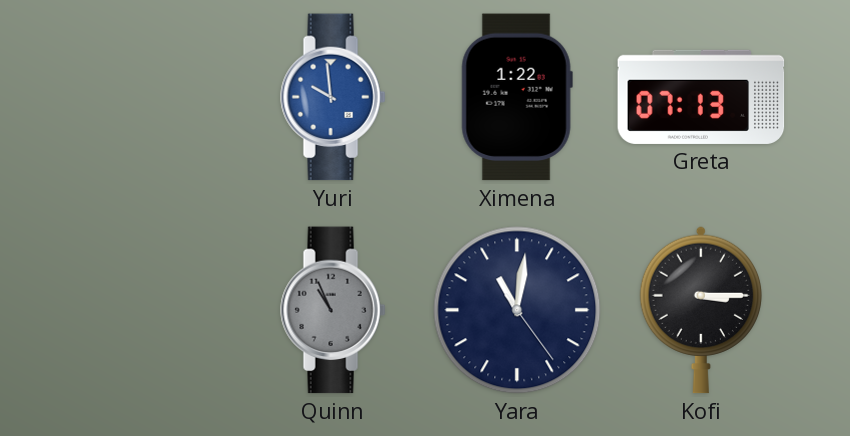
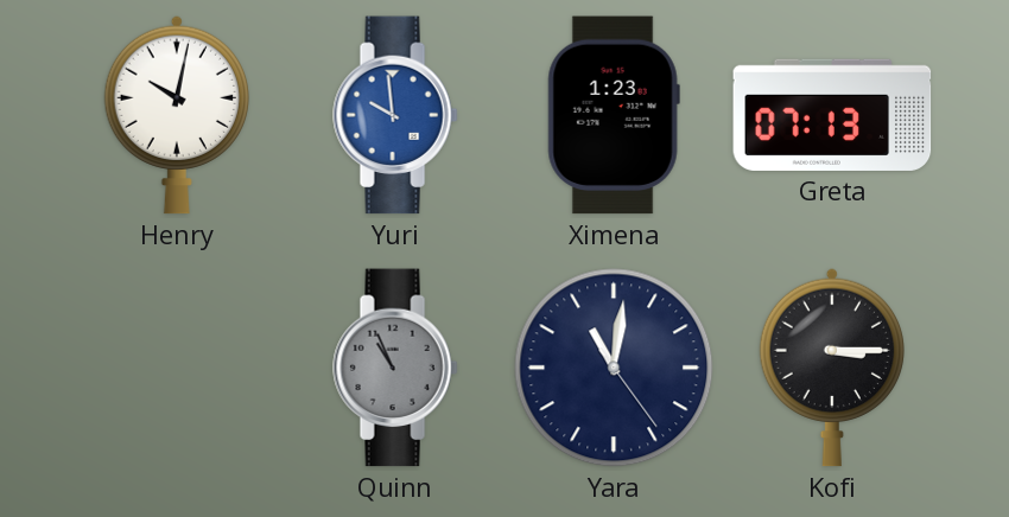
Henry: none -> 10:02
Ximena: 1:22 -> 1:23
